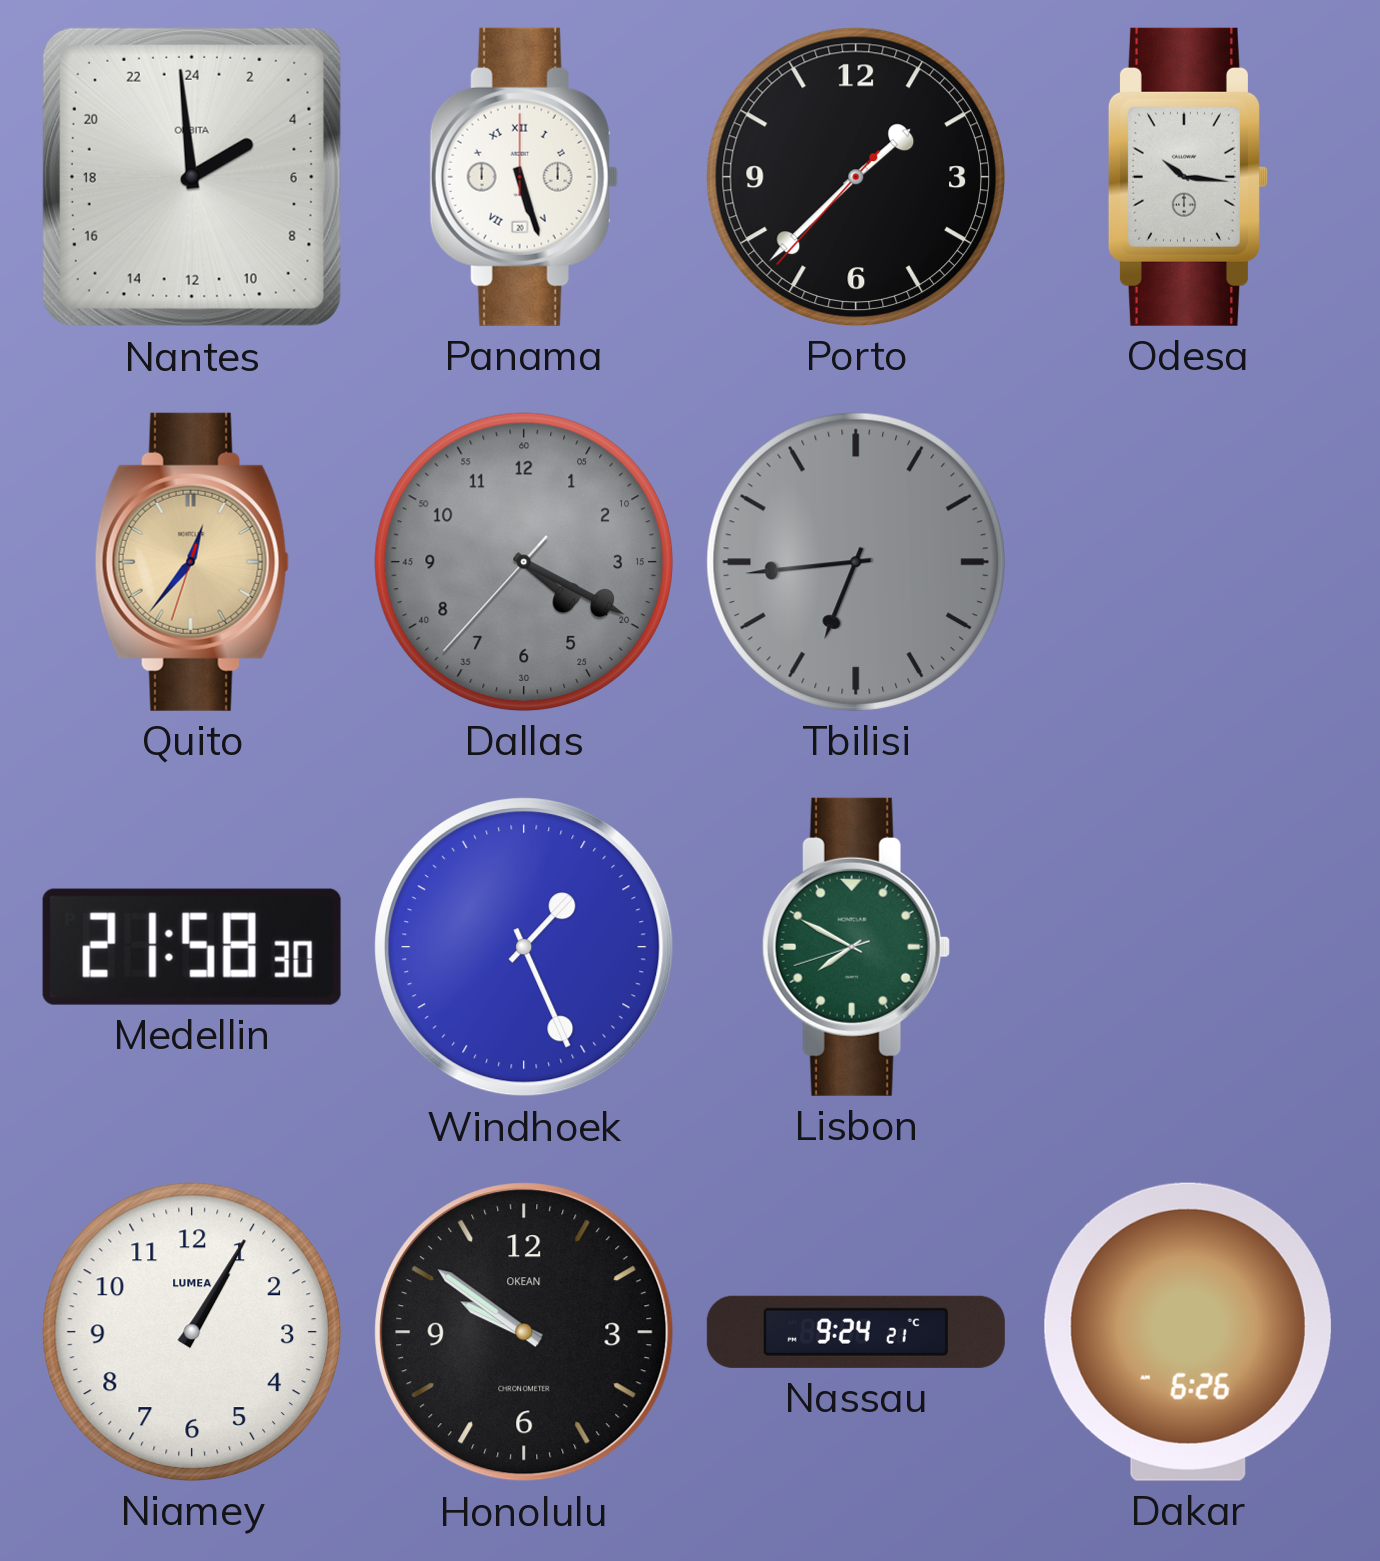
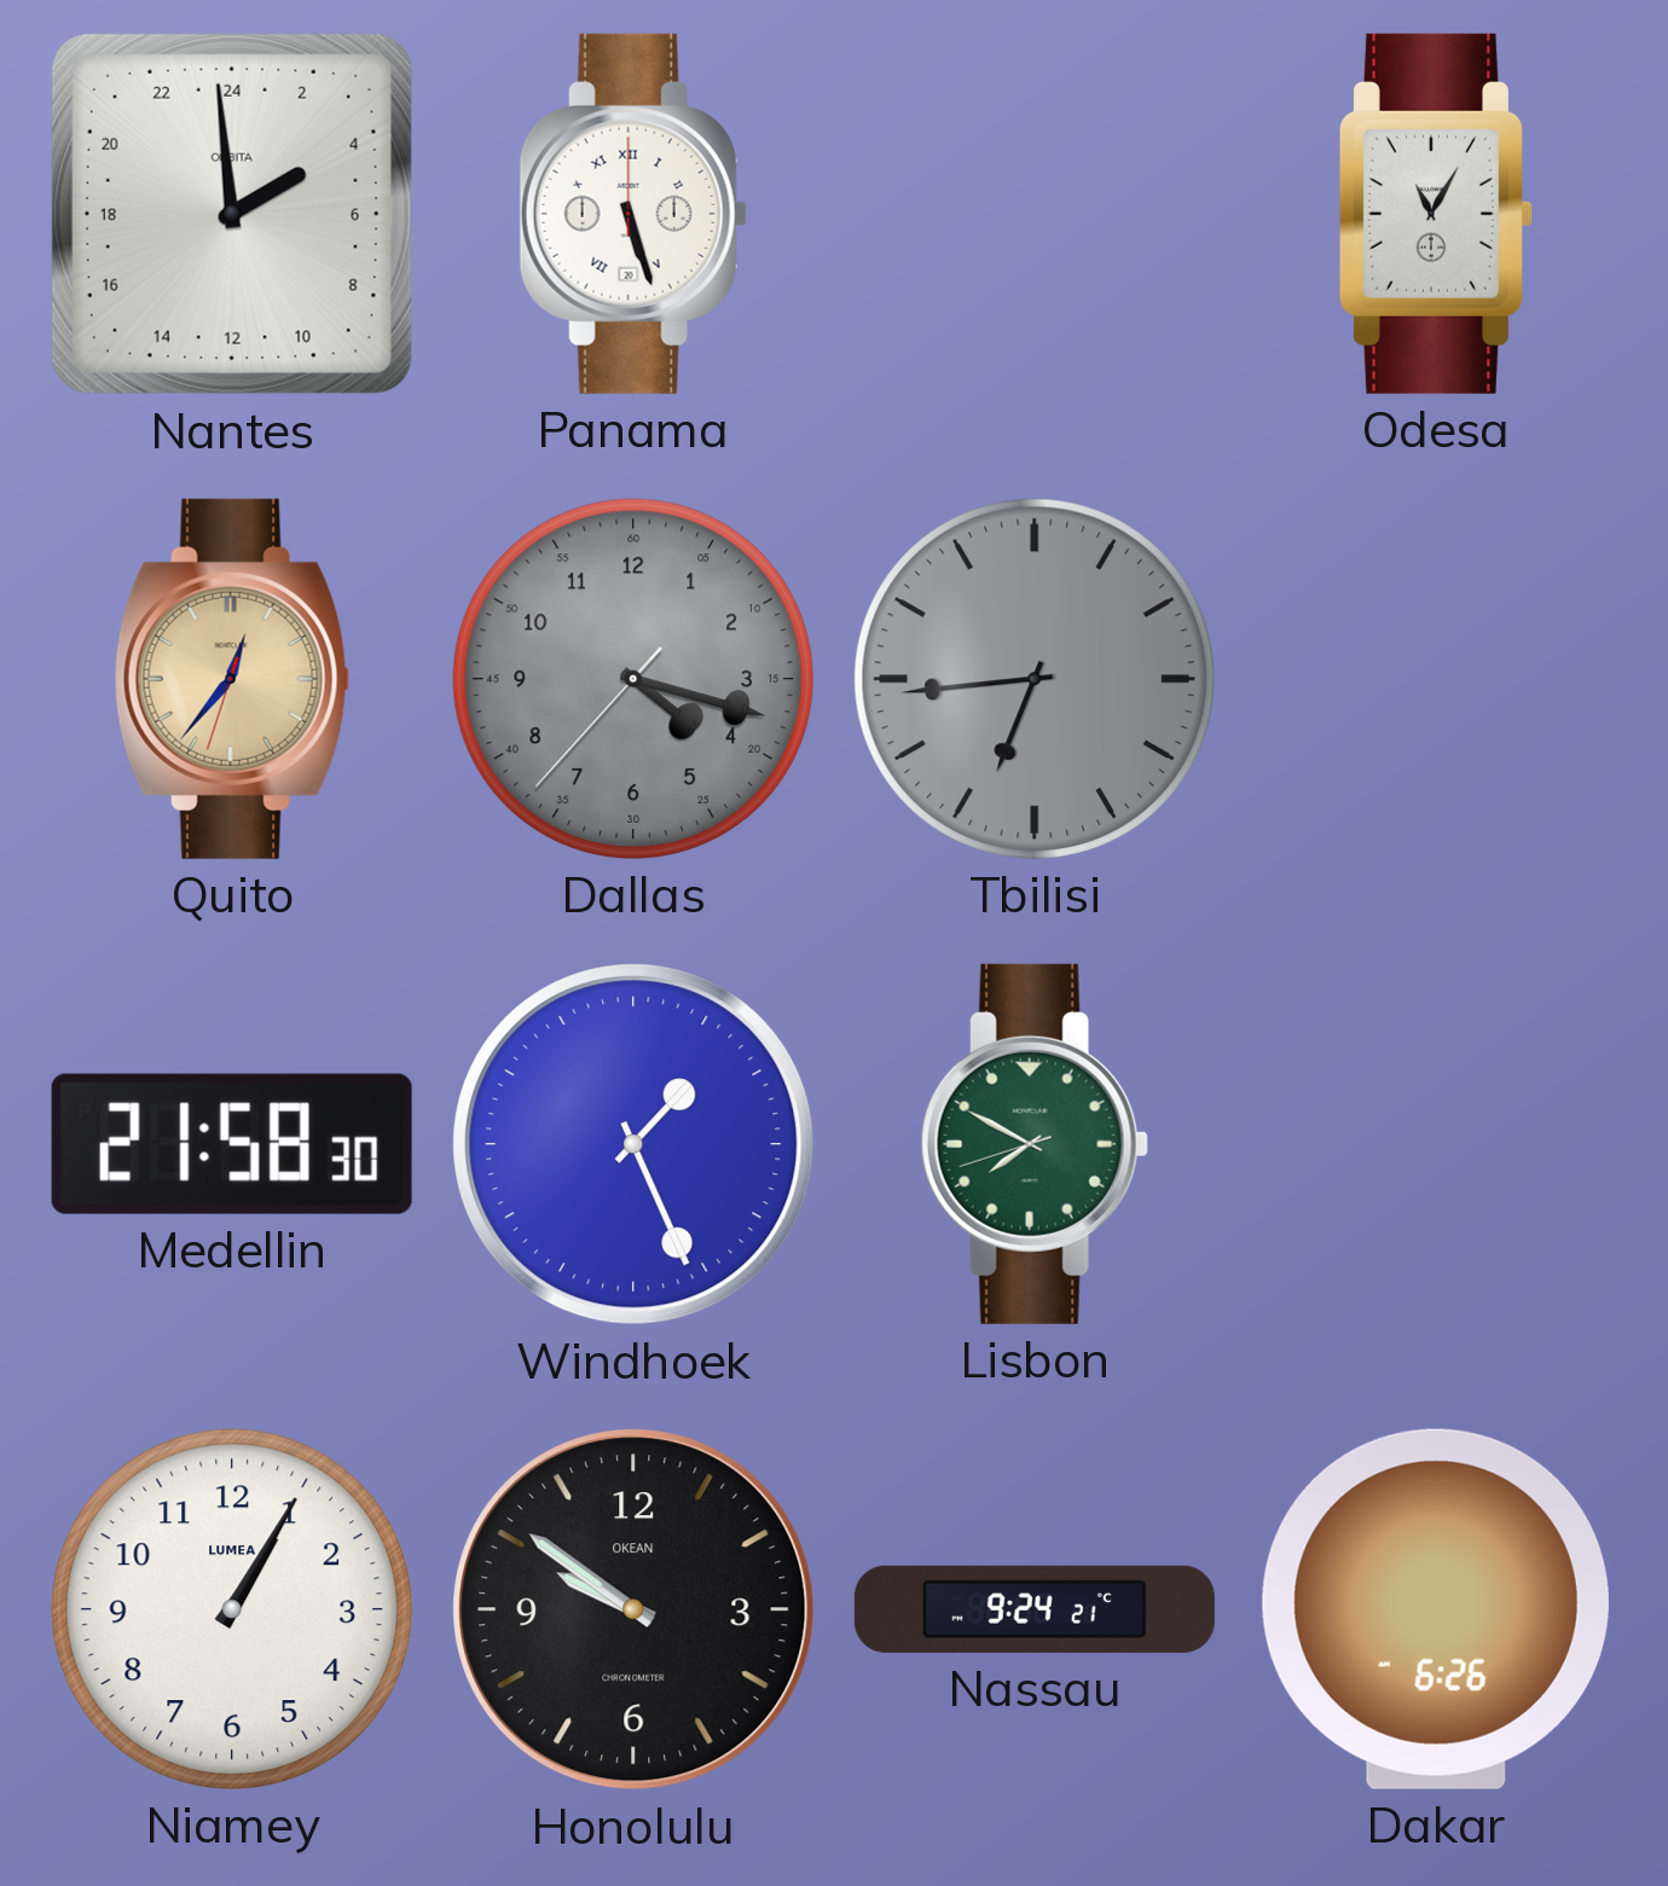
Porto: 1:37 -> none
Odesa: 10:16 -> 11:05
Dallas: 4:19 -> 4:17
